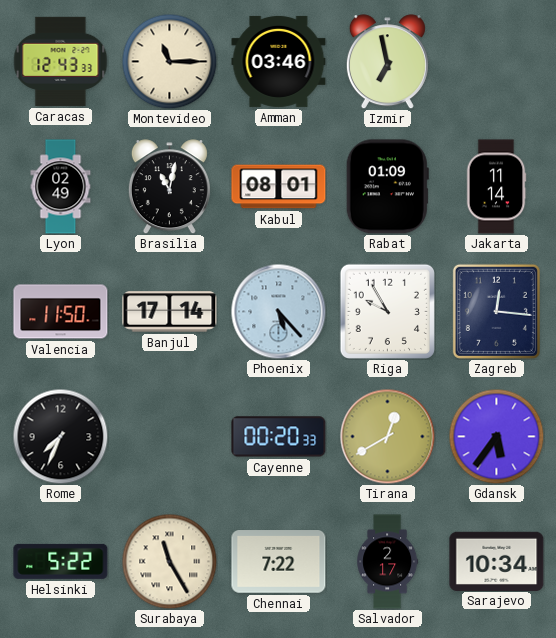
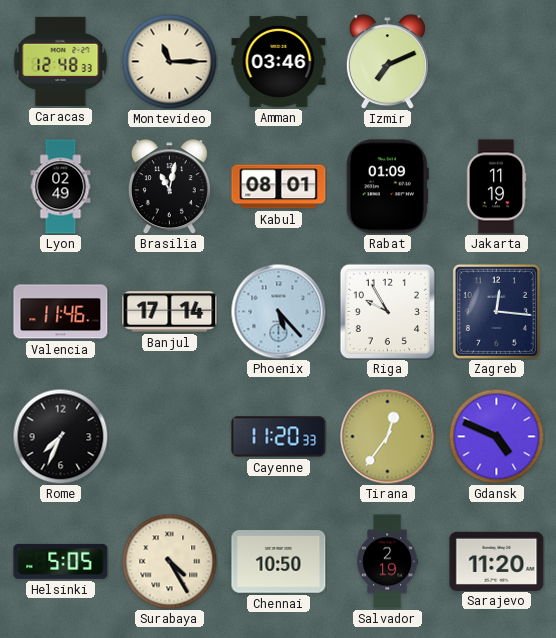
Caracas: 12:43 -> 12:48
Izmir: 6:58 -> 7:11
Jakarta: 11:14 -> 11:19
Valencia: 11:50 -> 11:46
Cayenne: 00:20 -> 11:20
Tirana: 12:40 -> 12:36
Gdansk: 5:36 -> 4:49
Helsinki: 5:22 -> 5:05
Surabaya: 11:25 -> 4:25
Chennai: 7:22 -> 10:50
Salvador: 2:17 -> 2:19
Sarajevo: 10:34 -> 11:20
